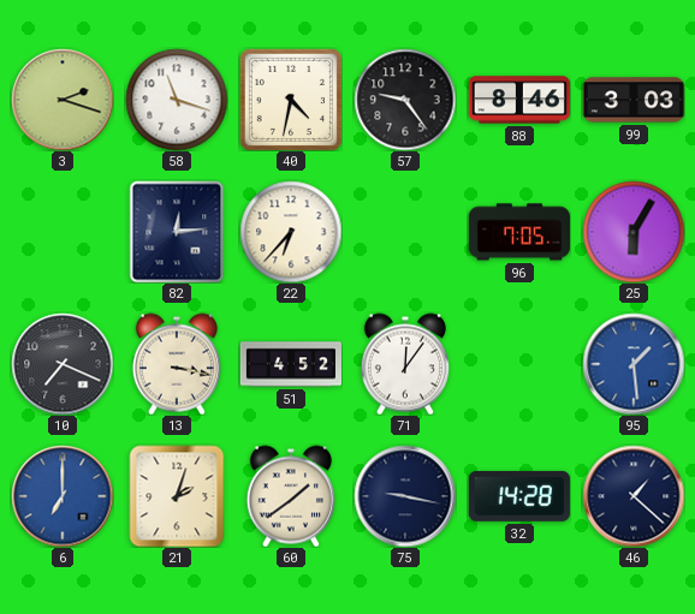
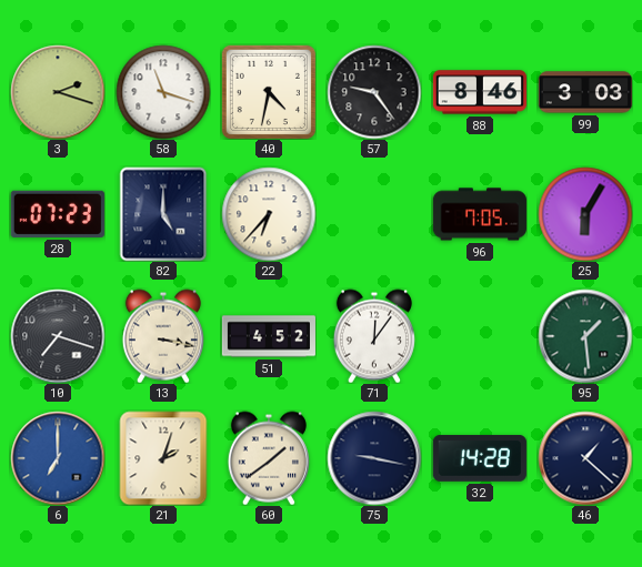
28: none -> 07:23
82: 12:14 -> 5:00
10: 7:19 -> 7:18
95 dial: blue -> green
